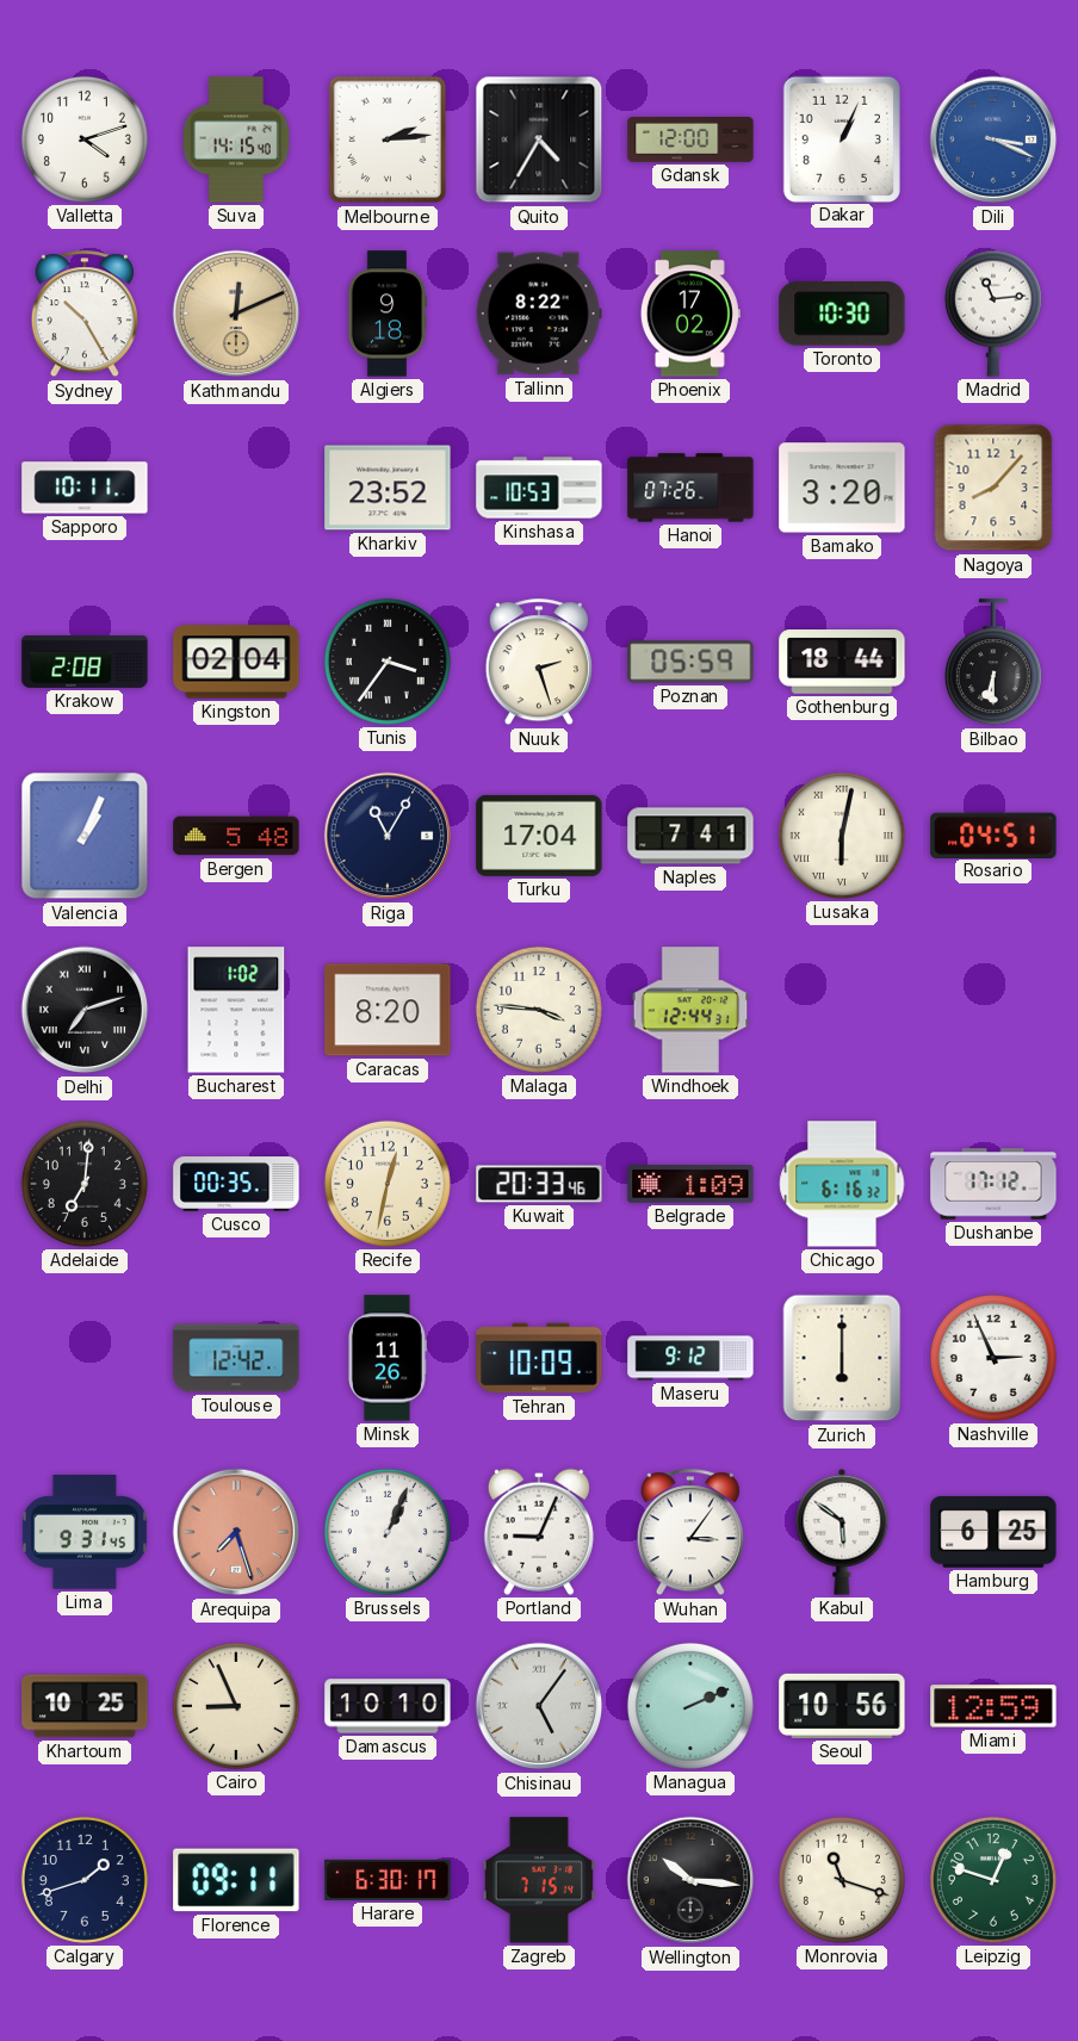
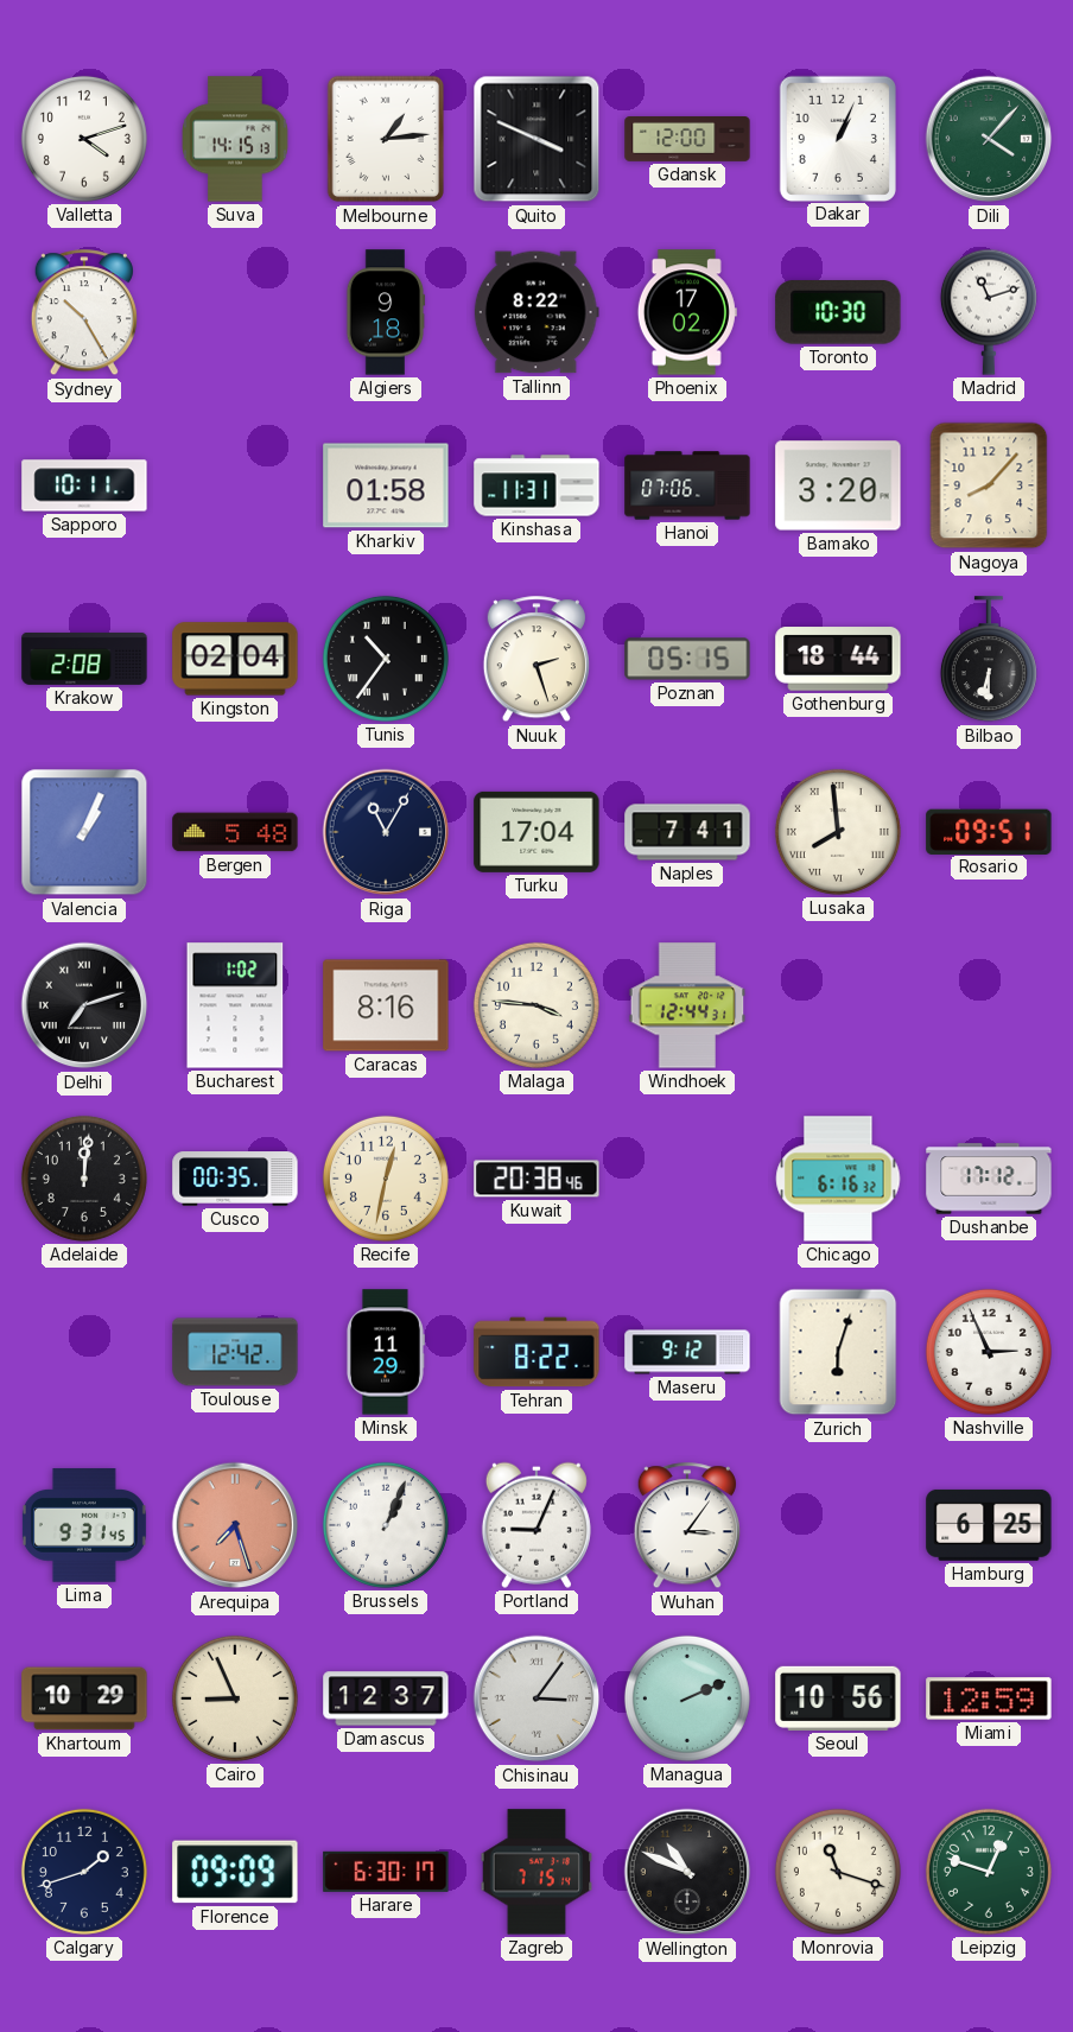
Suva: 14:15:40 -> 14:15:13
Melbourne: 2:14 -> 1:14
Quito: 4:35 -> 3:49
Dili: 3:19 -> 4:07
Dili dial: blue -> green
Kathmandu: 12:11 -> none
Madrid: 11:14 -> 11:12
Kharkiv: 23:52 -> 01:58
Kinshasa: 10:53 -> 11:31
Hanoi: 07:26 -> 07:06
Tunis: 3:36 -> 10:36
Poznan: 05:59 -> 05:15
Lusaka: 6:02 -> 7:59
Rosario: 04:51 -> 09:51
Caracas: 8:20 -> 8:16
Adelaide: 7:01 -> 12:01
Kuwait: 20:33 -> 20:38
Belgrade: 1:09 -> none
Minsk: 11:26 -> 11:29
Tehran: 10:09 -> 8:22
Zurich: 6:00 -> 6:03
Kabul: 5:51 -> none
Khartoum: 10:25 -> 10:29
Damascus: 10:10 -> 12:37
Chisinau: 5:06 -> 3:06
Florence: 09:11 -> 09:09
Wellington: 10:16 -> 10:49
